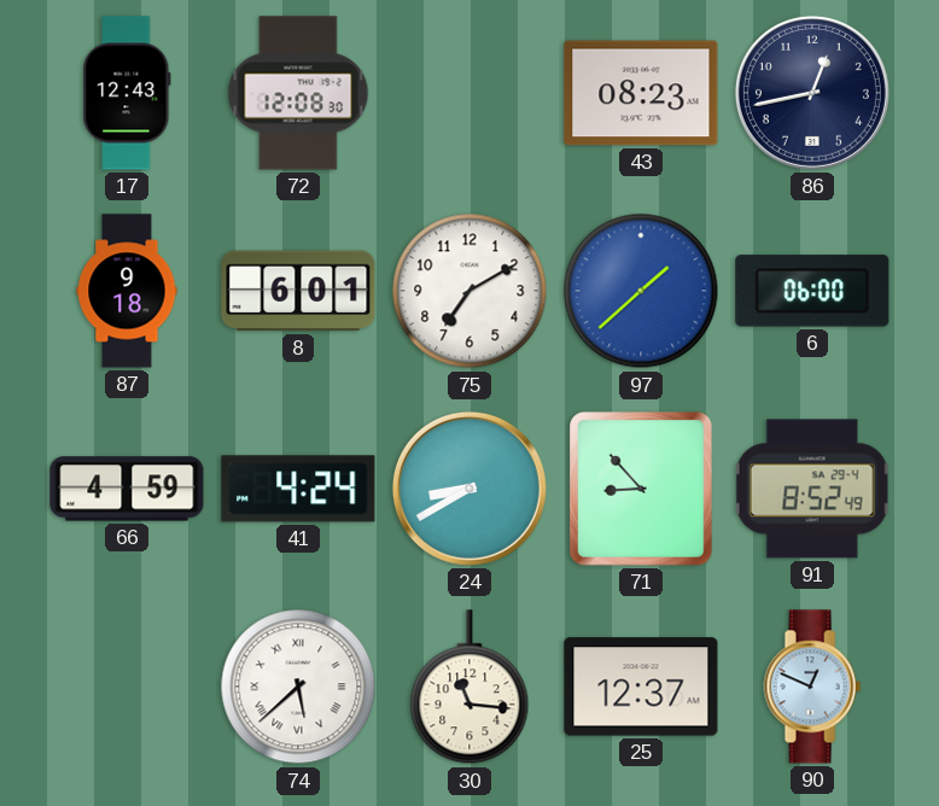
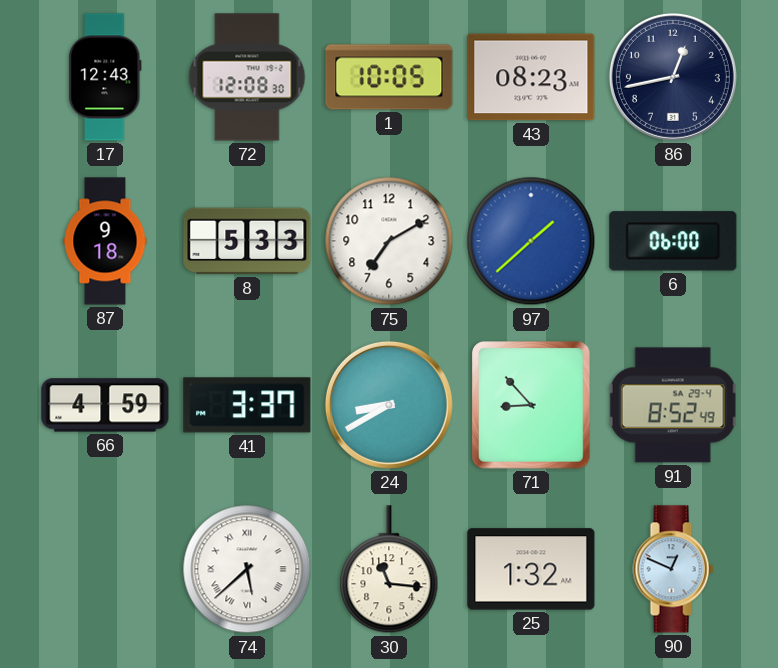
1: none -> 10:05
8: 6:01 -> 5:33
41: 4:24 -> 3:37
25: 12:37 -> 1:32
